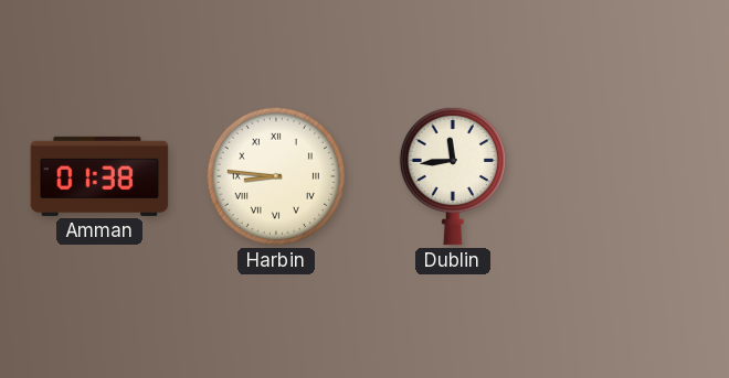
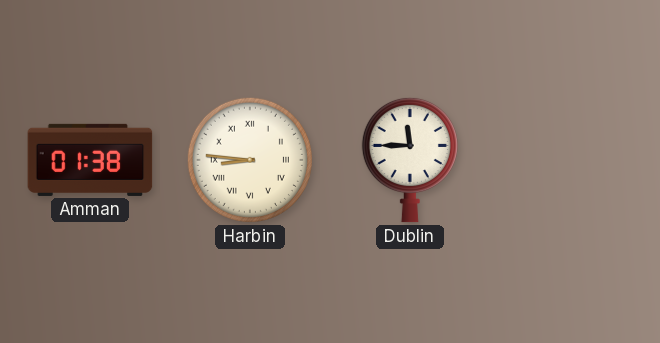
Dublin: 11:44 -> 11:45
